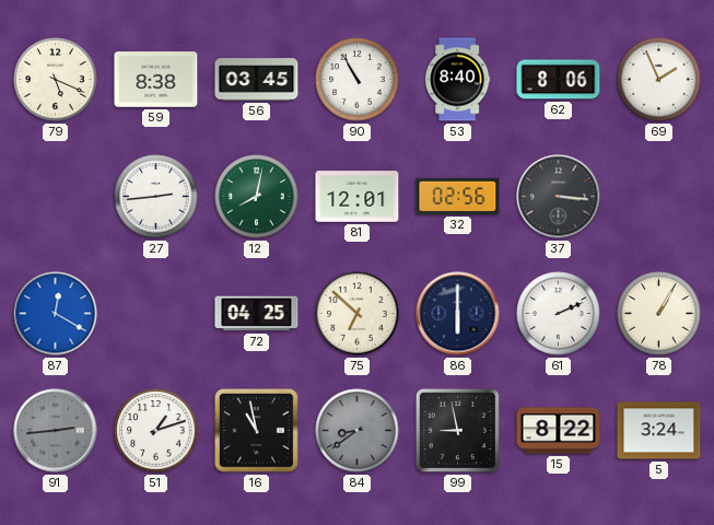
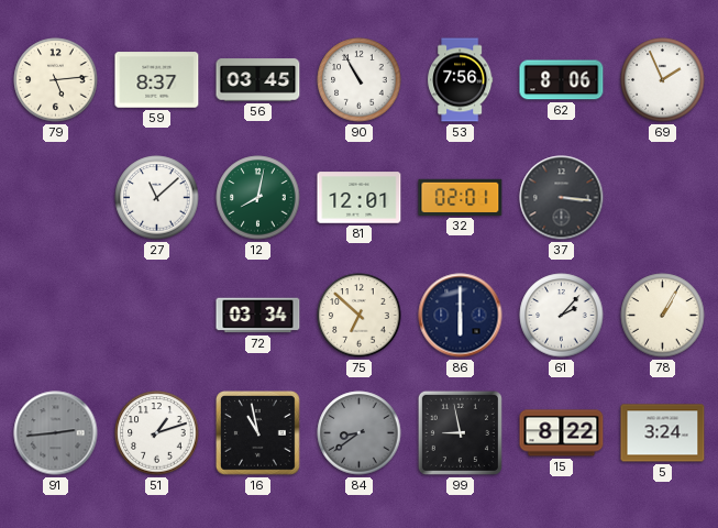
79: 5:19 -> 5:14
59: 8:38 -> 8:37
53: 8:40 -> 7:56
27: 2:44 -> 11:08
32: 02:56 -> 02:01
87: 12:20 -> none
72: 04:25 -> 03:34
61: 2:11 -> 2:07
